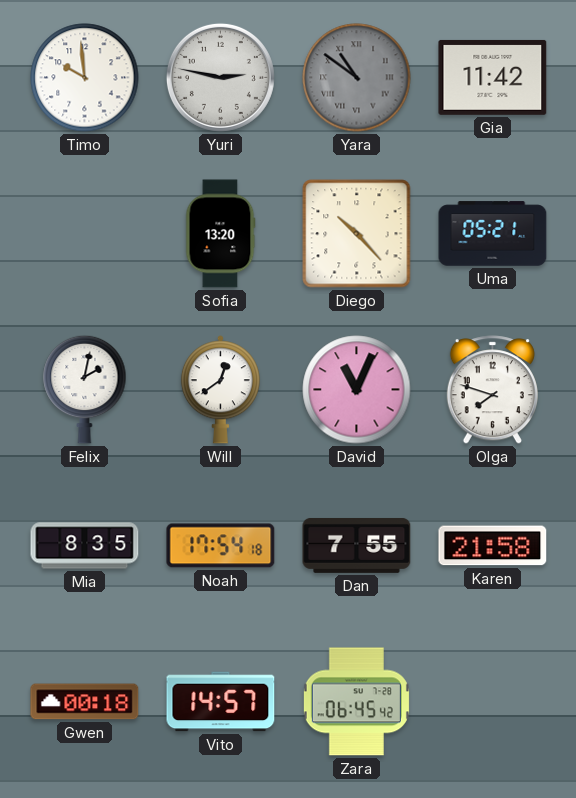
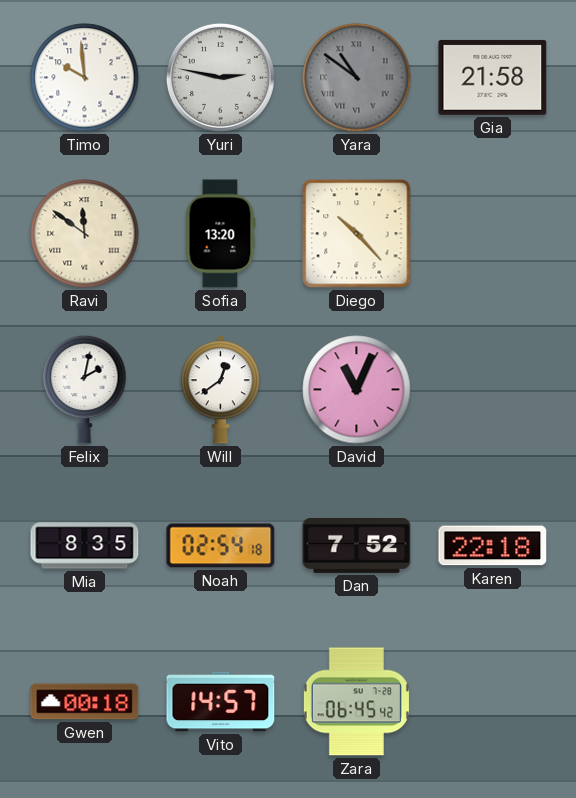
Gia: 11:42 -> 21:58
Ravi: none -> 11:51
Uma: 05:21 -> none
Olga: 7:48 -> none
Noah: 17:54 -> 02:54
Dan: 7:55 -> 7:52
Karen: 21:58 -> 22:18
